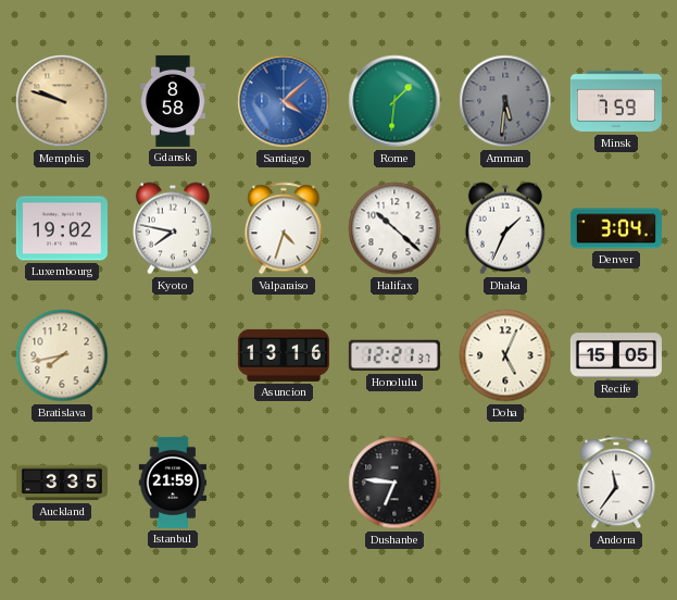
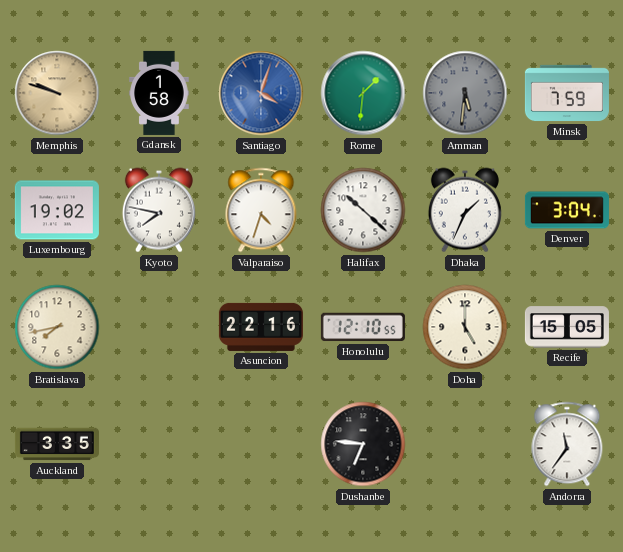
Gdansk: 8:58 -> 1:58
Santiago: 4:08 -> 4:03
Asuncion: 13:16 -> 22:16
Honolulu: 12:21 -> 12:10
Doha: 5:04 -> 5:00
Istanbul: 21:59 -> none
